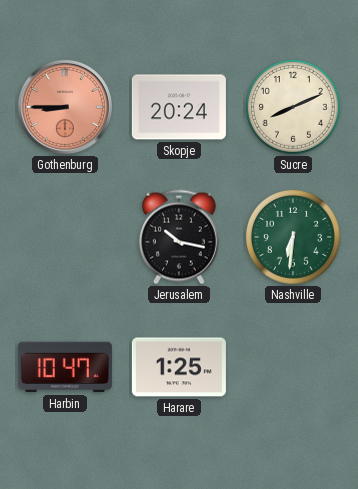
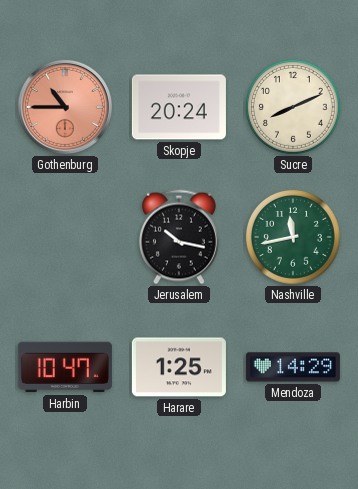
Gothenburg: 8:45 -> 10:45
Nashville: 6:31 -> 11:43
Mendoza: none -> 14:29
